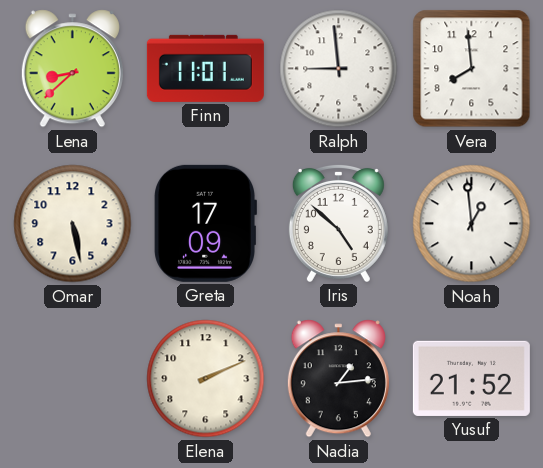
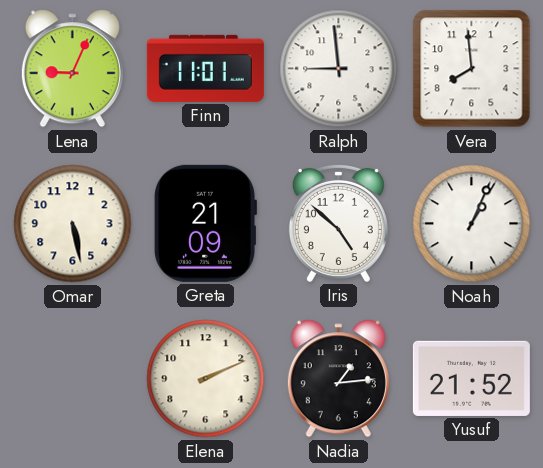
Lena: 8:38 -> 9:04
Greta: 17:09 -> 21:09
Noah: 12:59 -> 1:04
